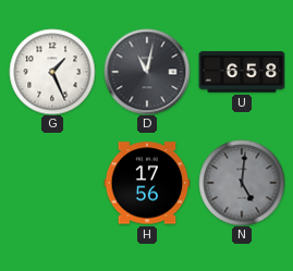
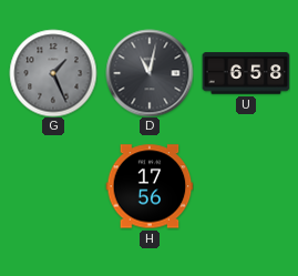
G dial: white -> grey
N: 5:01 -> none
